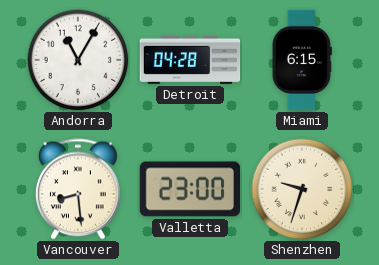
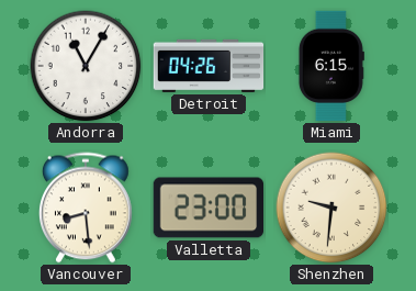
Detroit: 04:28 -> 04:26
Shenzhen: 9:33 -> 9:31
